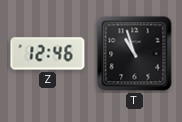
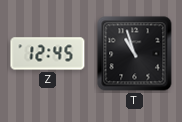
Z: 12:46 -> 12:45
